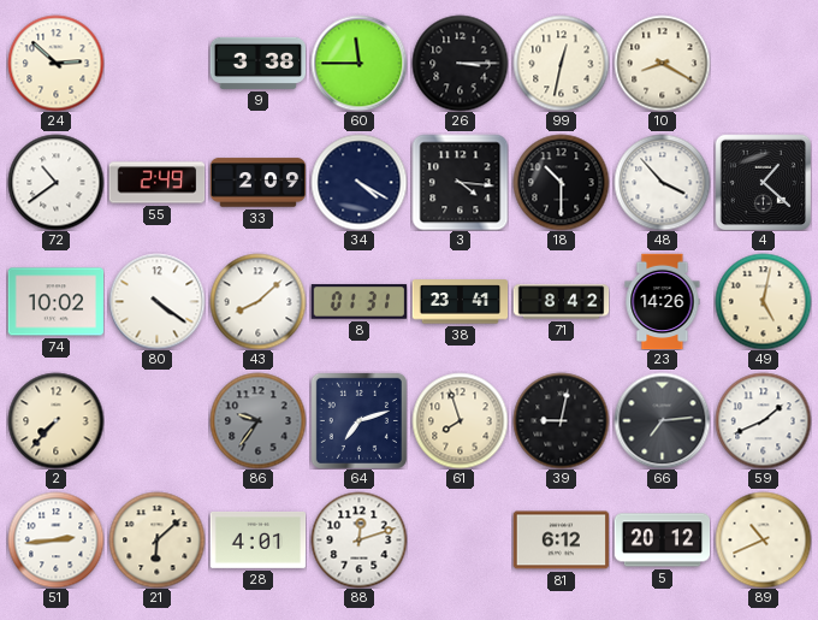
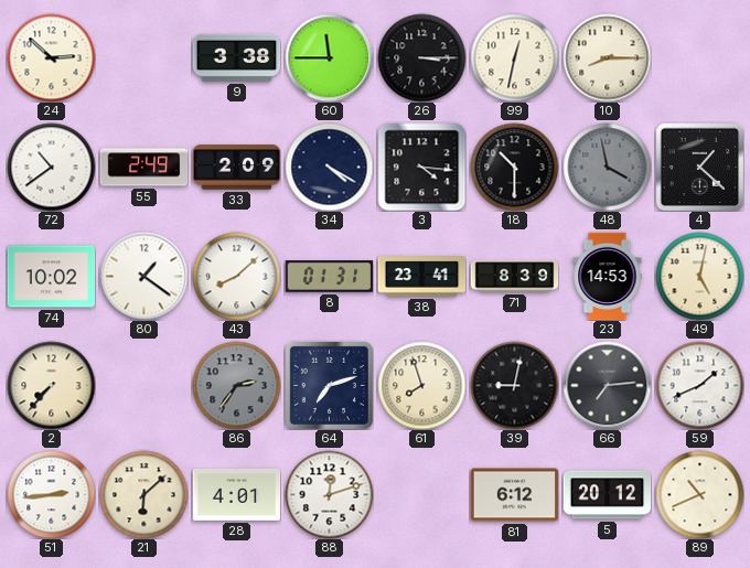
10: 8:20 -> 8:15
48: 3:53 -> 3:58
48 dial: white -> grey
80: 4:21 -> 1:21
71: 8:42 -> 8:39
23: 14:26 -> 14:53
86: 9:36 -> 2:36
